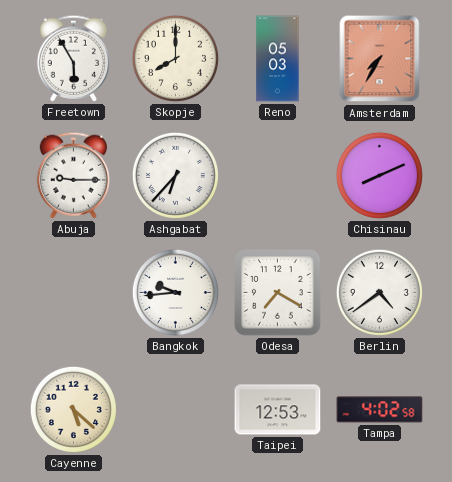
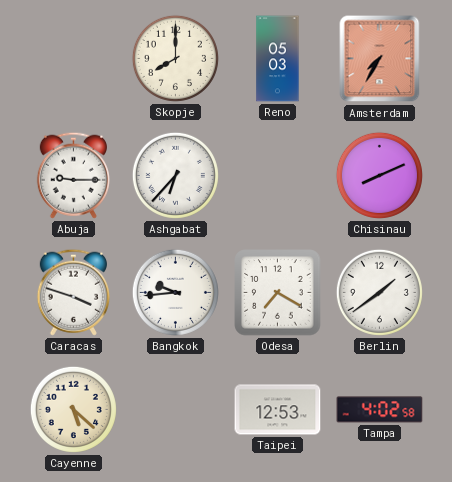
Freetown: 5:55 -> none
Caracas: none -> 3:48
Berlin: 4:39 -> 1:39
